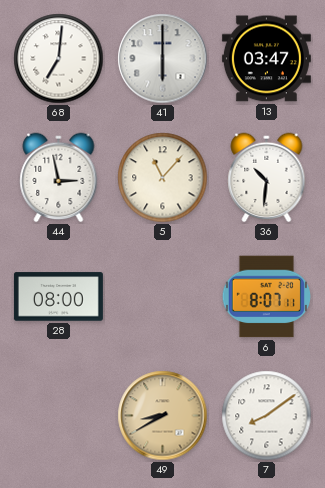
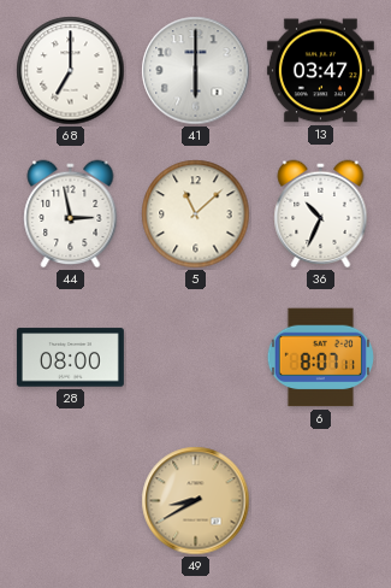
68: 7:01 -> 7:00
5: 11:07 -> 11:08
36: 10:31 -> 10:34
7: 8:09 -> none
